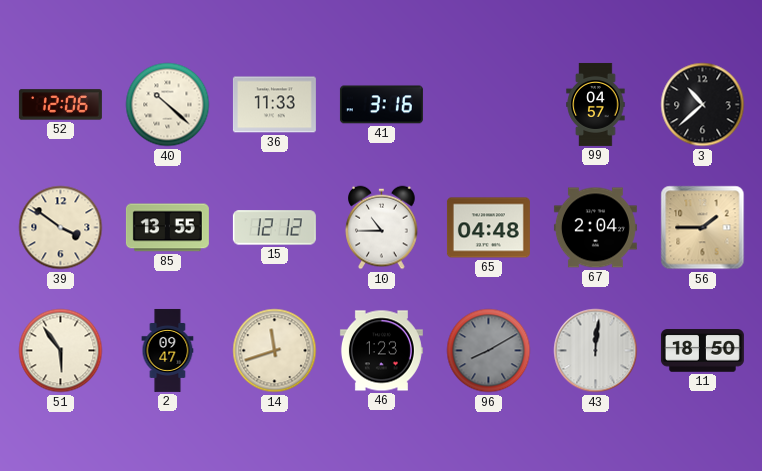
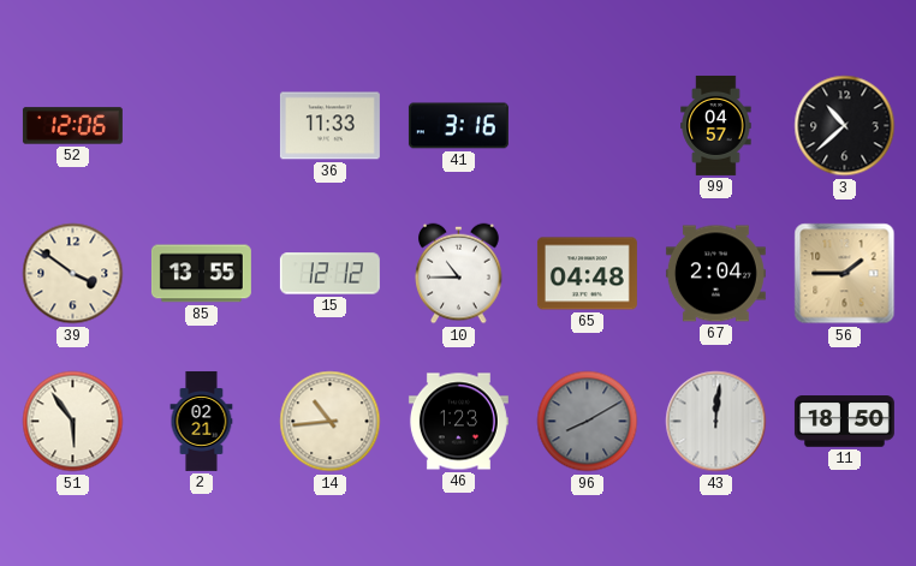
40: 10:22 -> none
2: 09:47 -> 02:21
14: 11:42 -> 10:44
